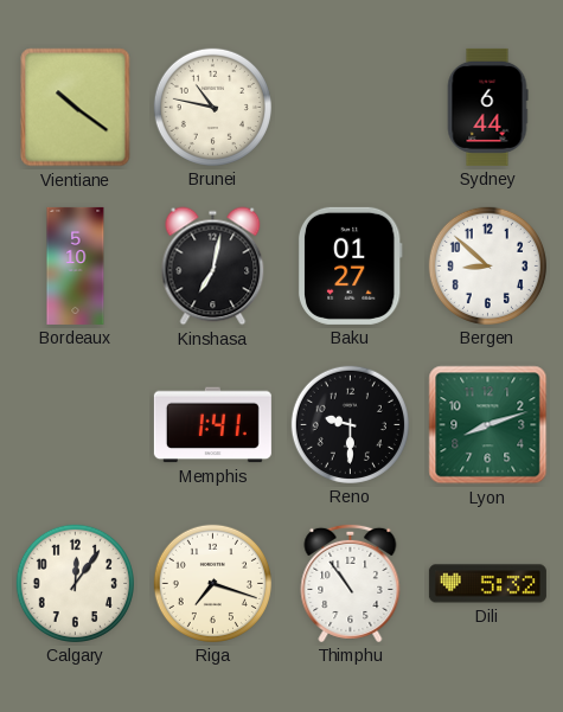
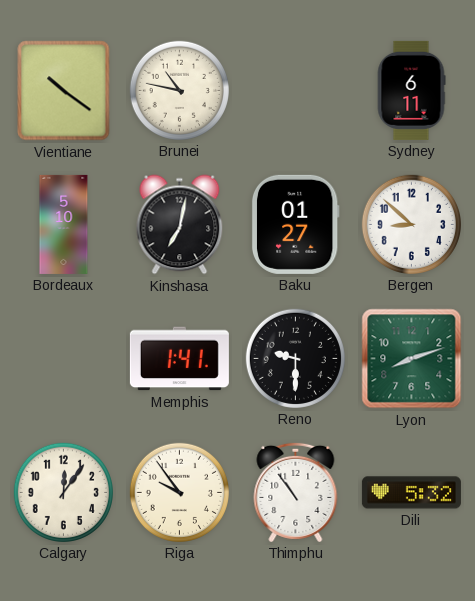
Sydney: 6:44 -> 6:11
Riga: 7:18 -> 9:54
